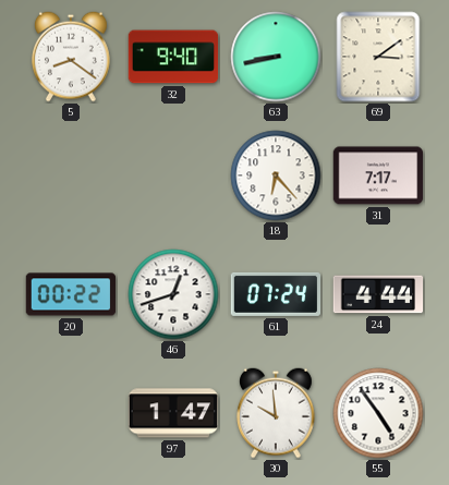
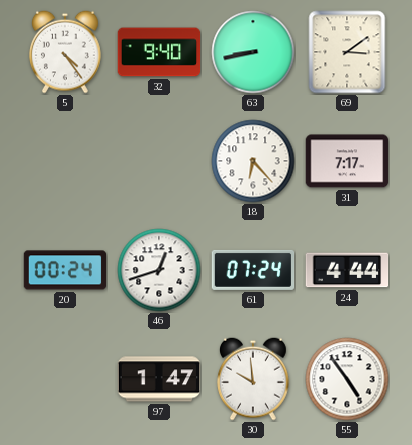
5: 8:21 -> 4:24
20: 00:22 -> 00:24
